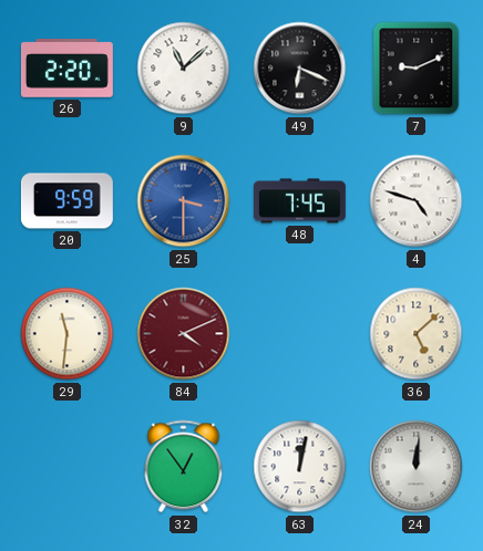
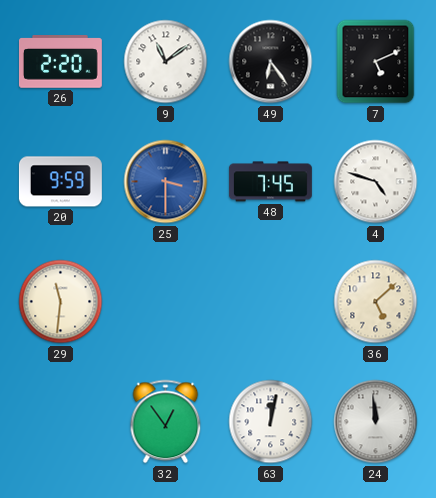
9: 11:08 -> 11:09
49: 6:19 -> 6:24
7: 9:11 -> 5:11
84: 4:11 -> none
24: 12:01 -> 11:59
